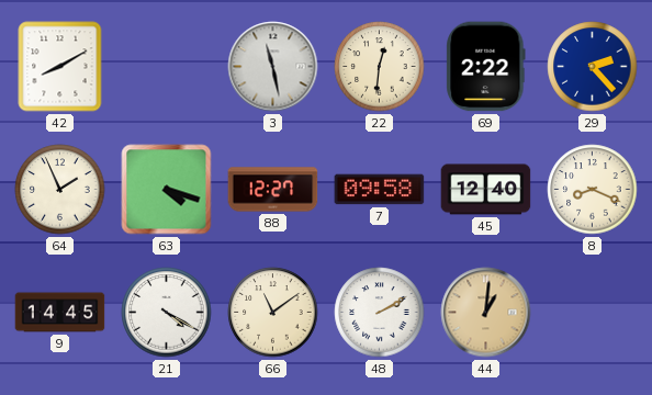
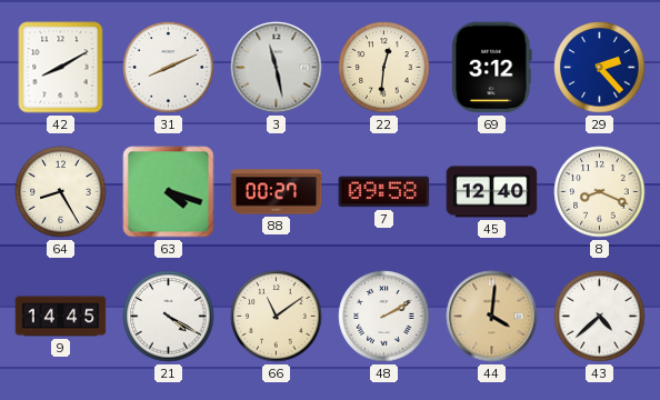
31: none -> 8:11
69: 2:22 -> 3:12
64: 1:56 -> 8:25
88: 12:27 -> 00:27
44: 1:01 -> 4:01
43: none -> 4:38
